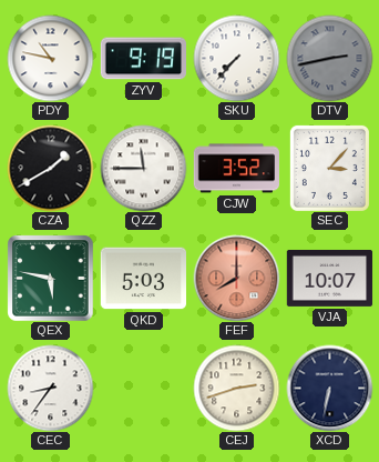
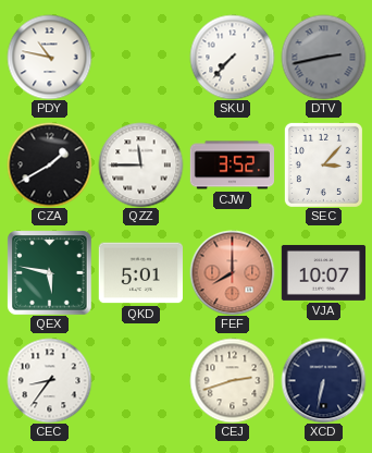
ZYV: 9:19 -> none
QKD: 5:03 -> 5:01
